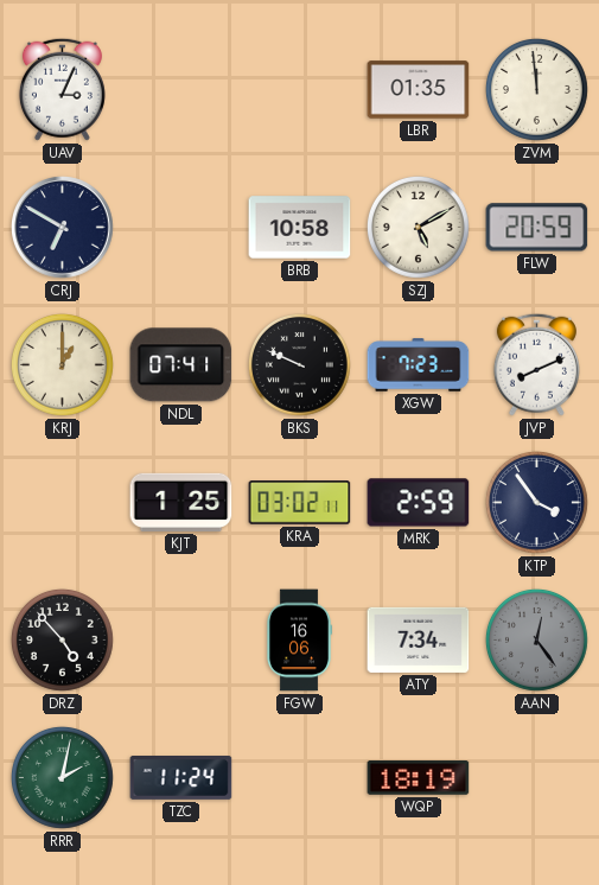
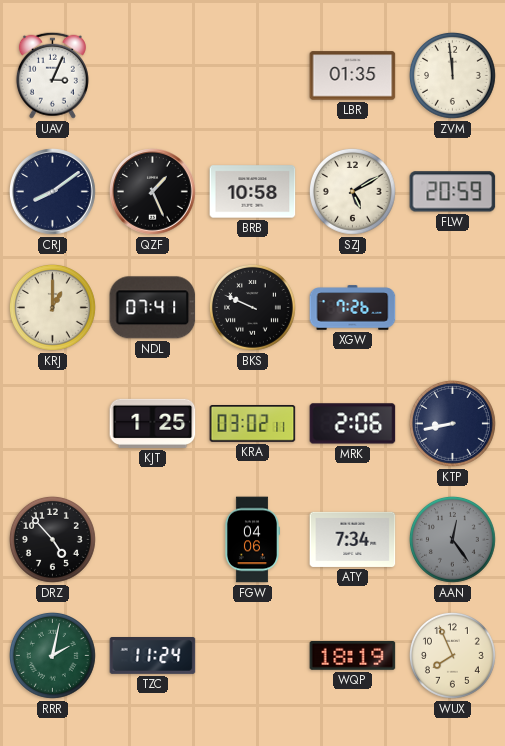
CRJ: 6:50 -> 8:09
QZF: none -> 1:26
XGW: 7:23 -> 7:26
JVP: 8:11 -> none
MRK: 2:59 -> 2:06
KTP: 3:54 -> 8:43
FGW: 16:06 -> 04:06
WUX: none -> 7:56
